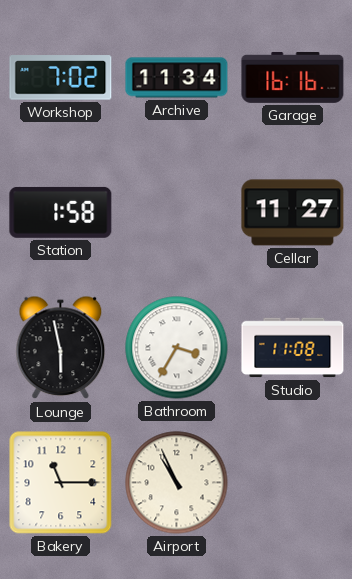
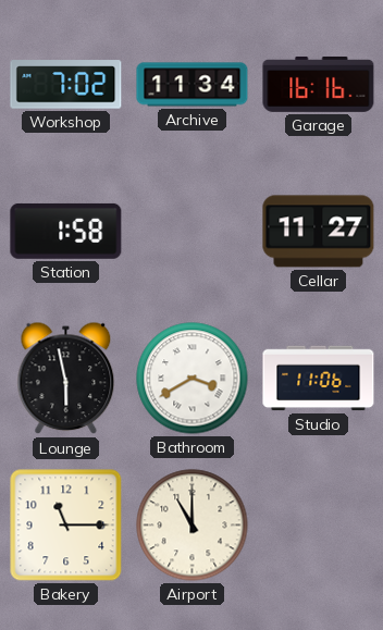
Bathroom: 3:35 -> 3:40
Studio: 11:08 -> 11:06
Airport: 10:56 -> 11:00
